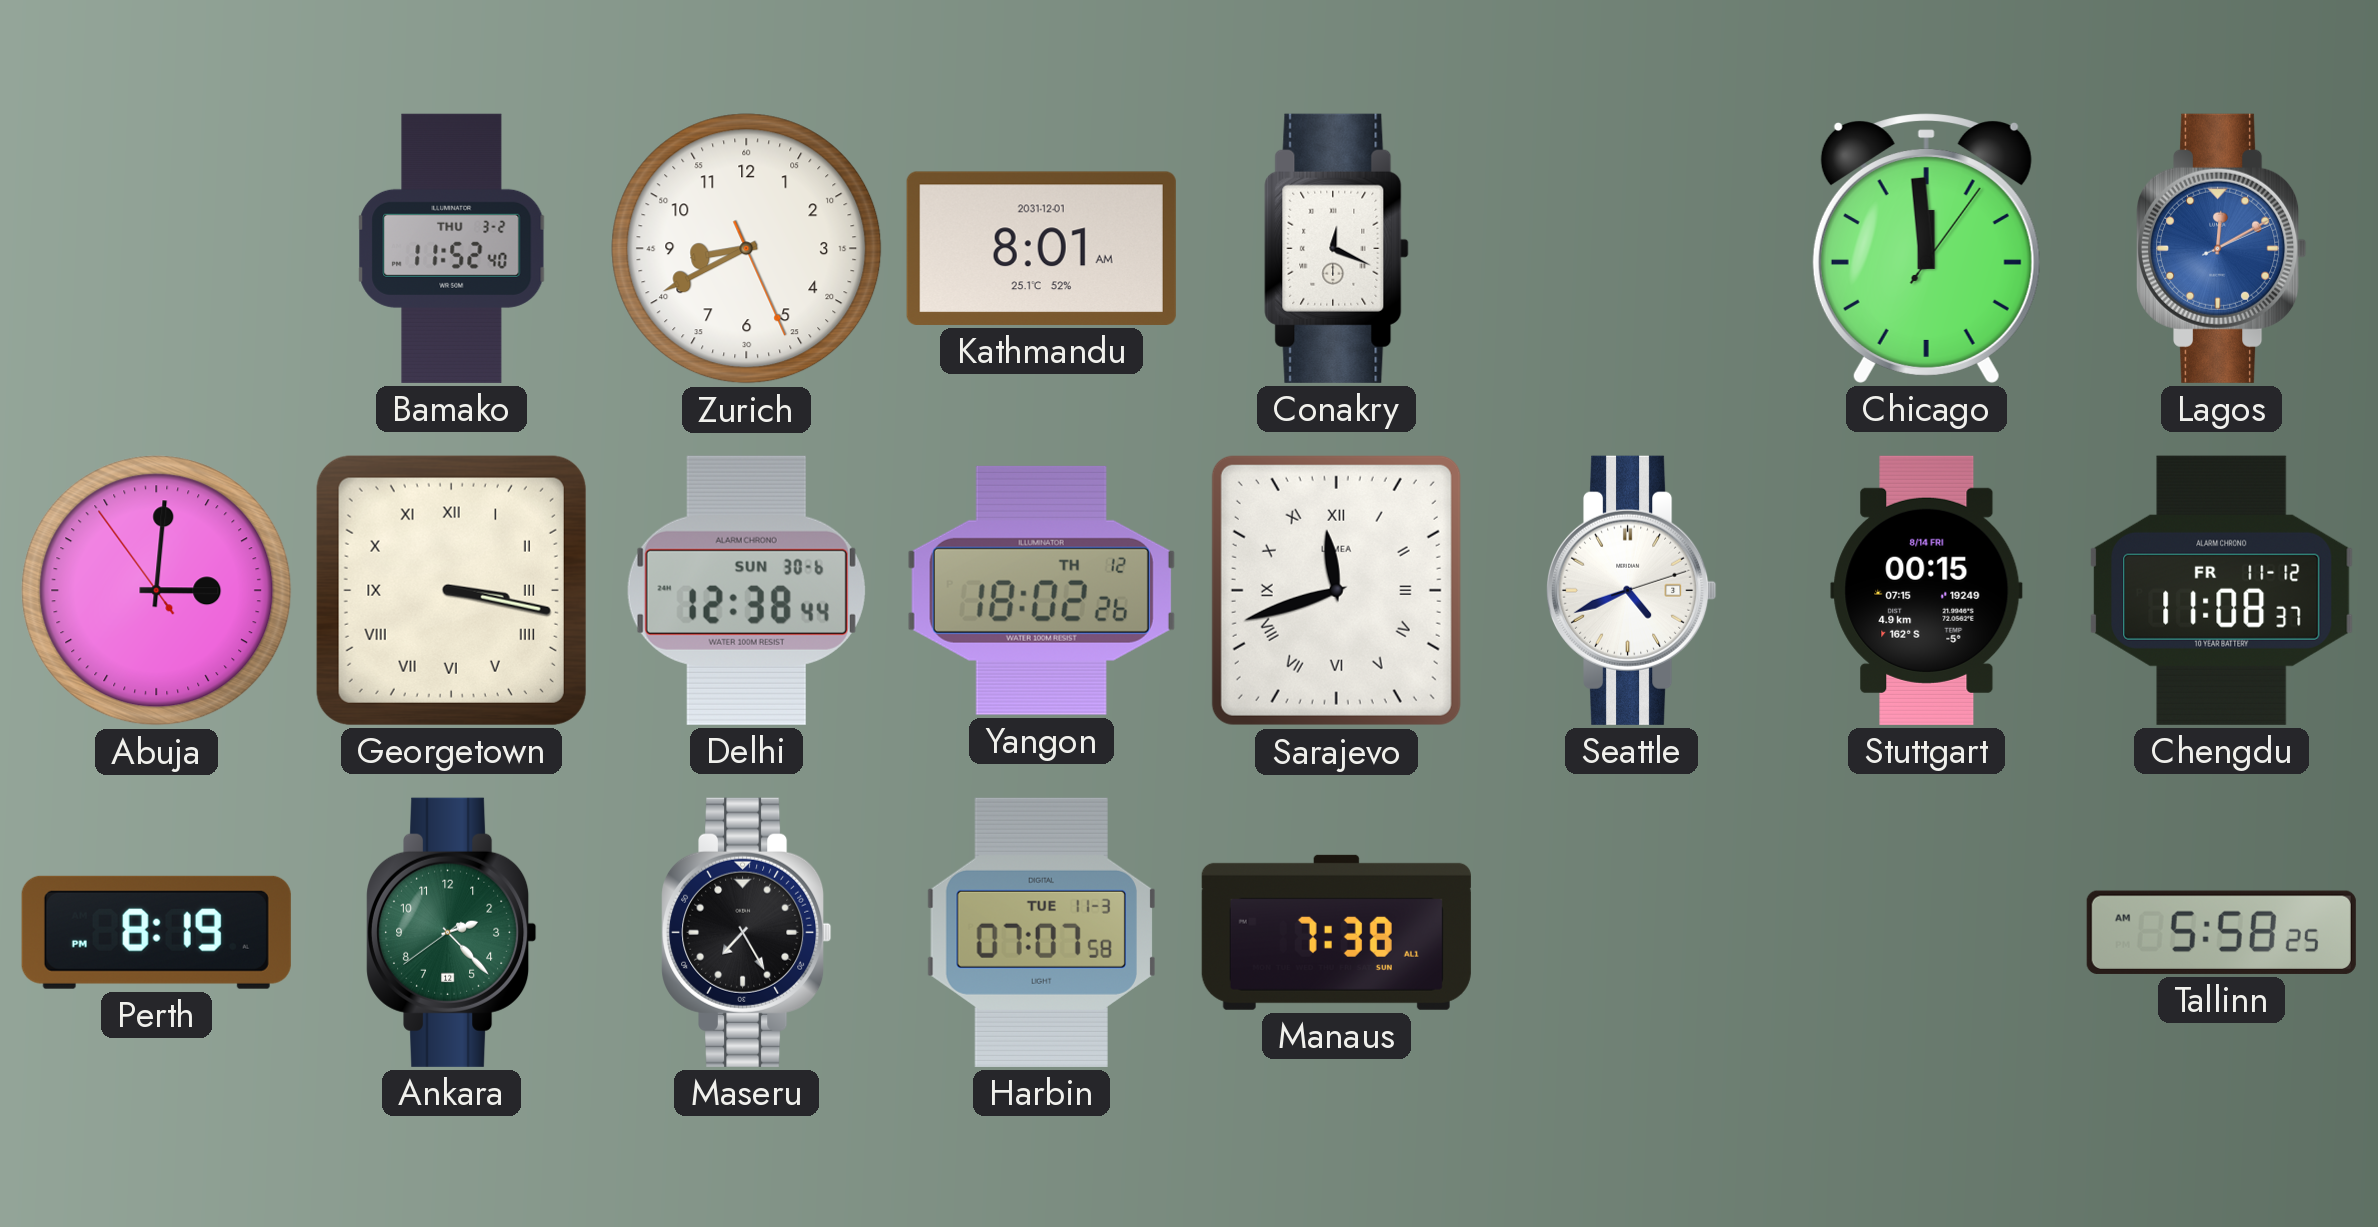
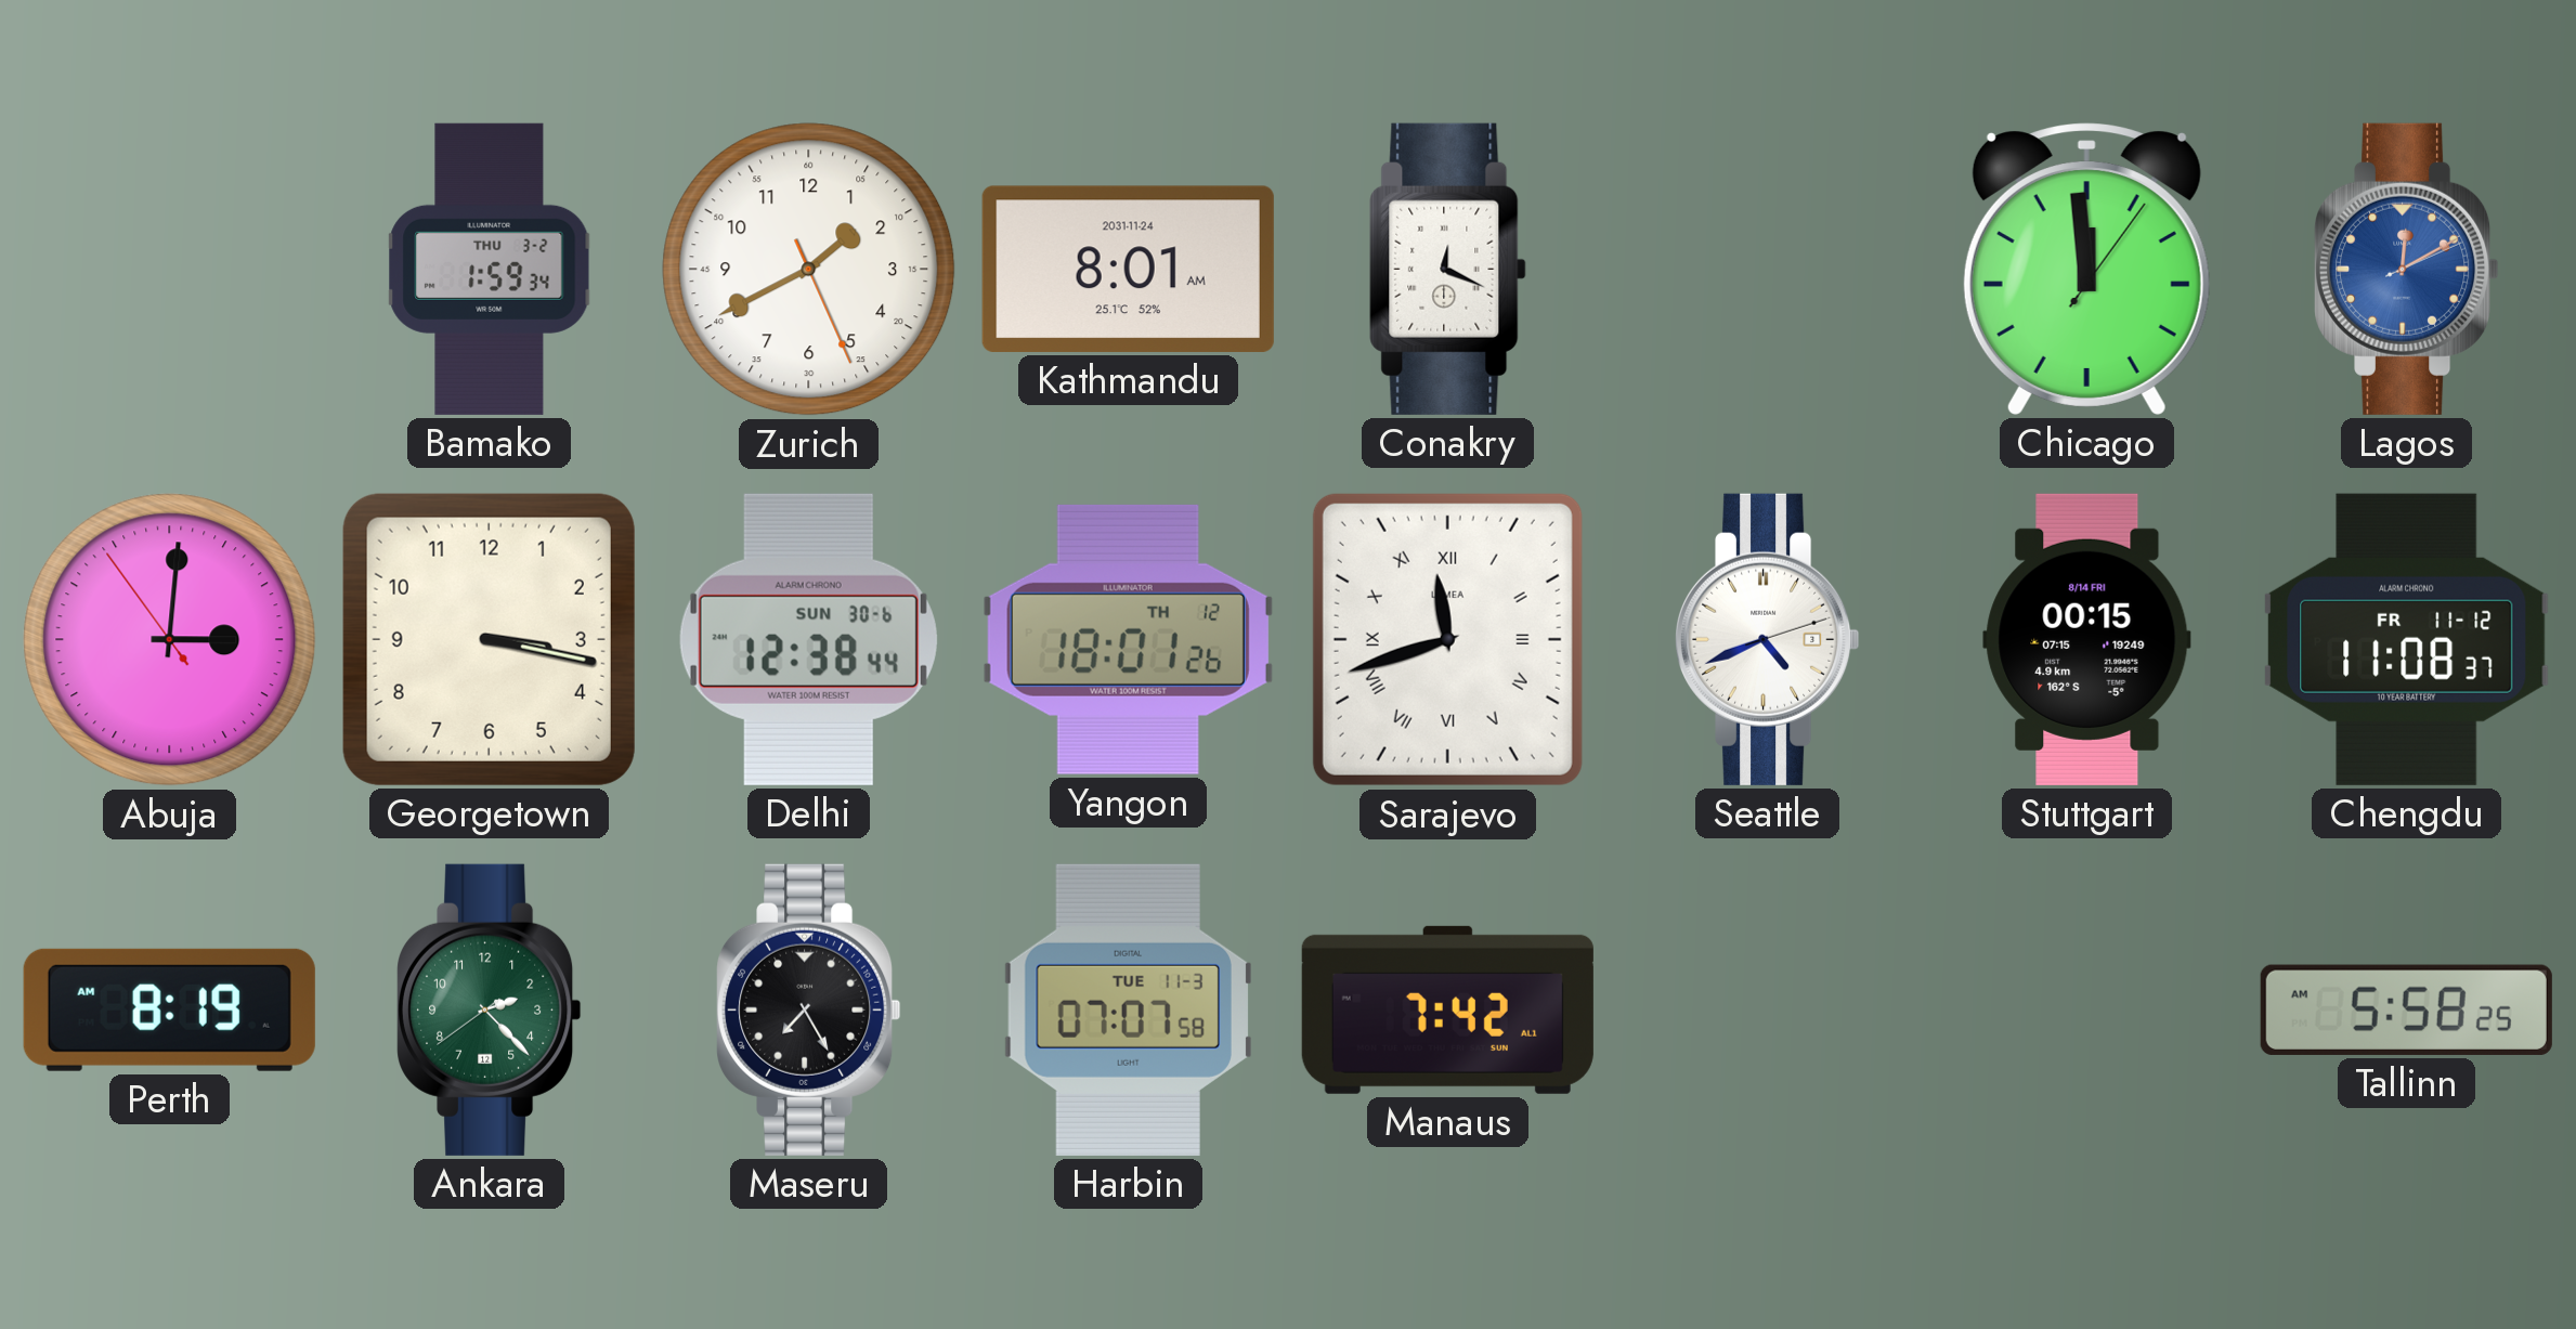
Bamako: 11:52 -> 1:59
Zurich: 8:40 -> 1:40
Kathmandu date: 2031-12-01 -> 2031-11-24
Georgetown numerals: Roman -> Arabic
Yangon: 18:02 -> 18:01
Perth: 8:19 PM -> 8:19 AM
Manaus: 7:38 -> 7:42
